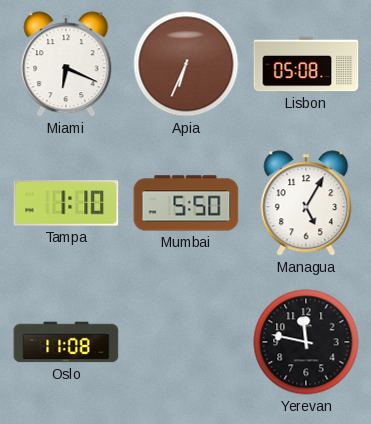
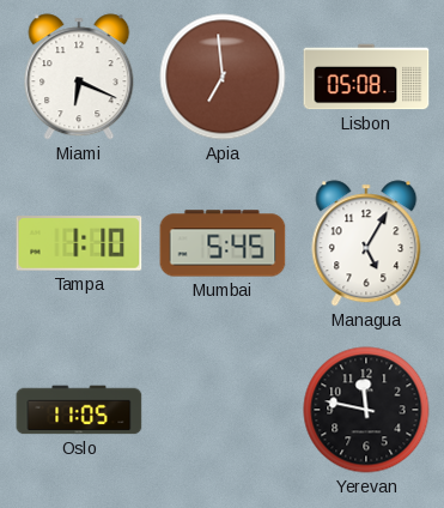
Apia: 6:34 -> 6:59
Mumbai: 5:50 -> 5:45
Oslo: 11:08 -> 11:05
